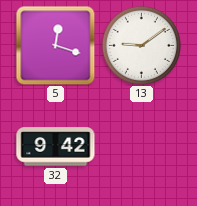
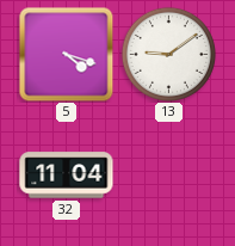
5: 12:18 -> 4:18
32: 9:42 -> 11:04
